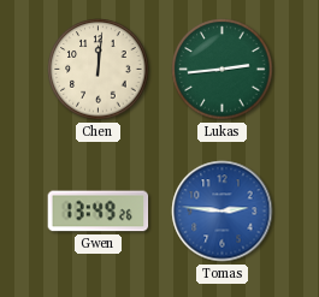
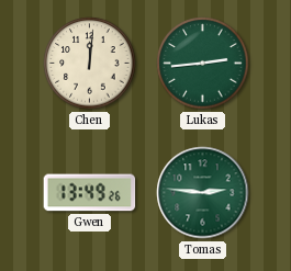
Tomas dial: blue -> green
